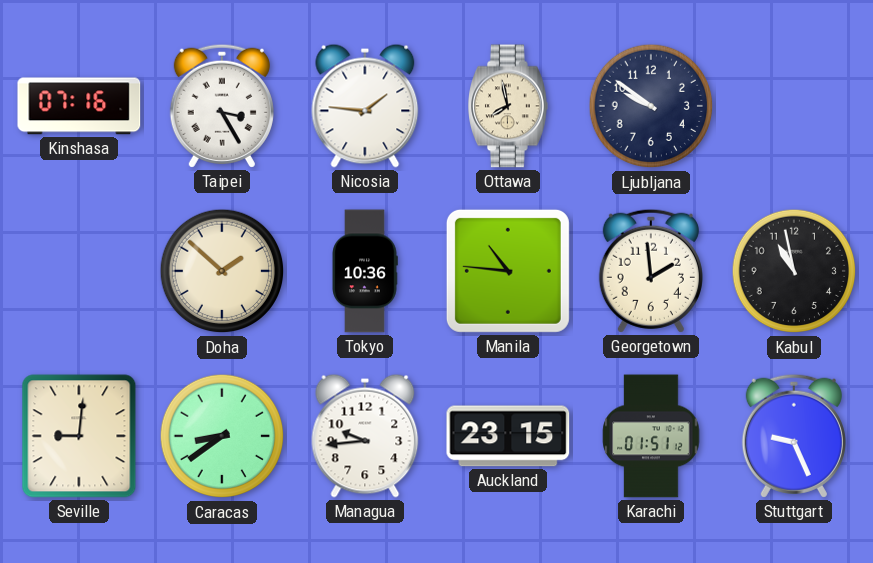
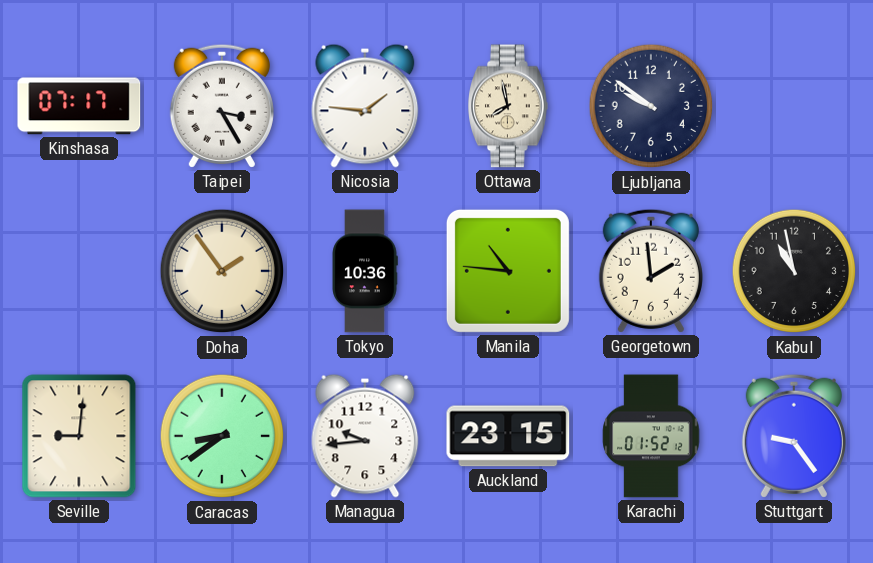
Kinshasa: 07:16 -> 07:17
Doha: 1:52 -> 1:54
Karachi: 01:51 -> 01:52
Stuttgart: 9:26 -> 9:24
